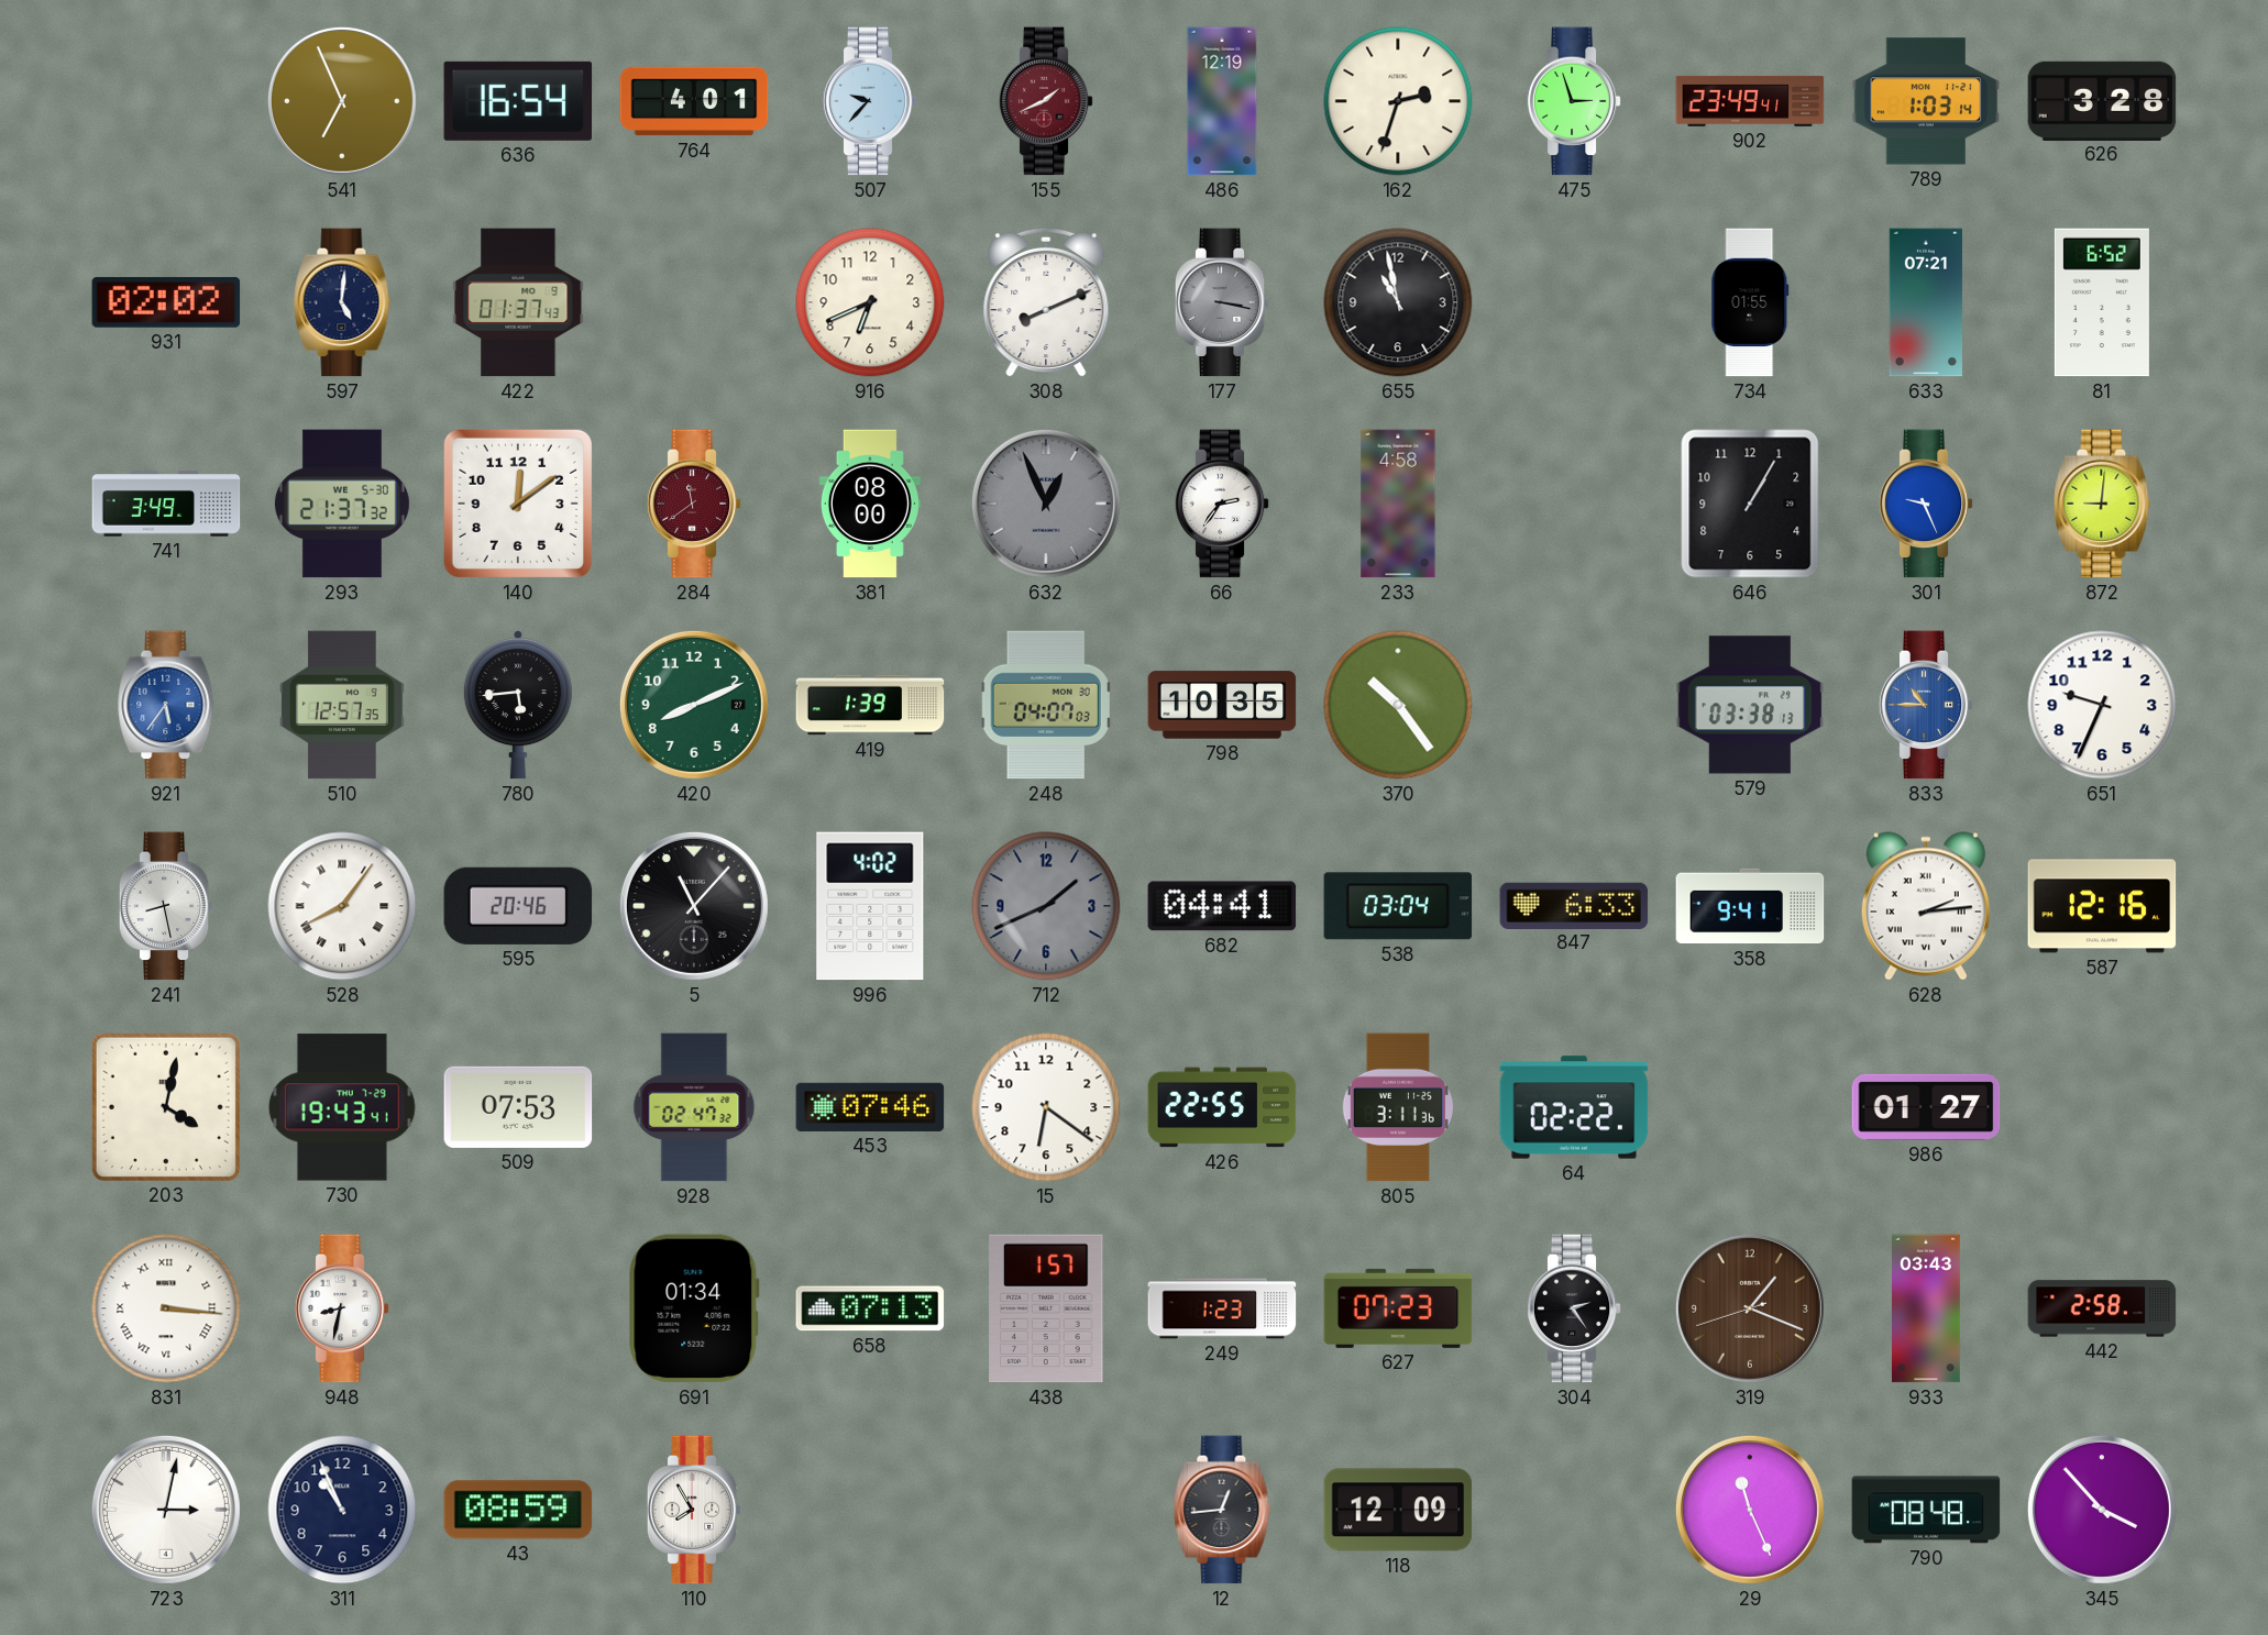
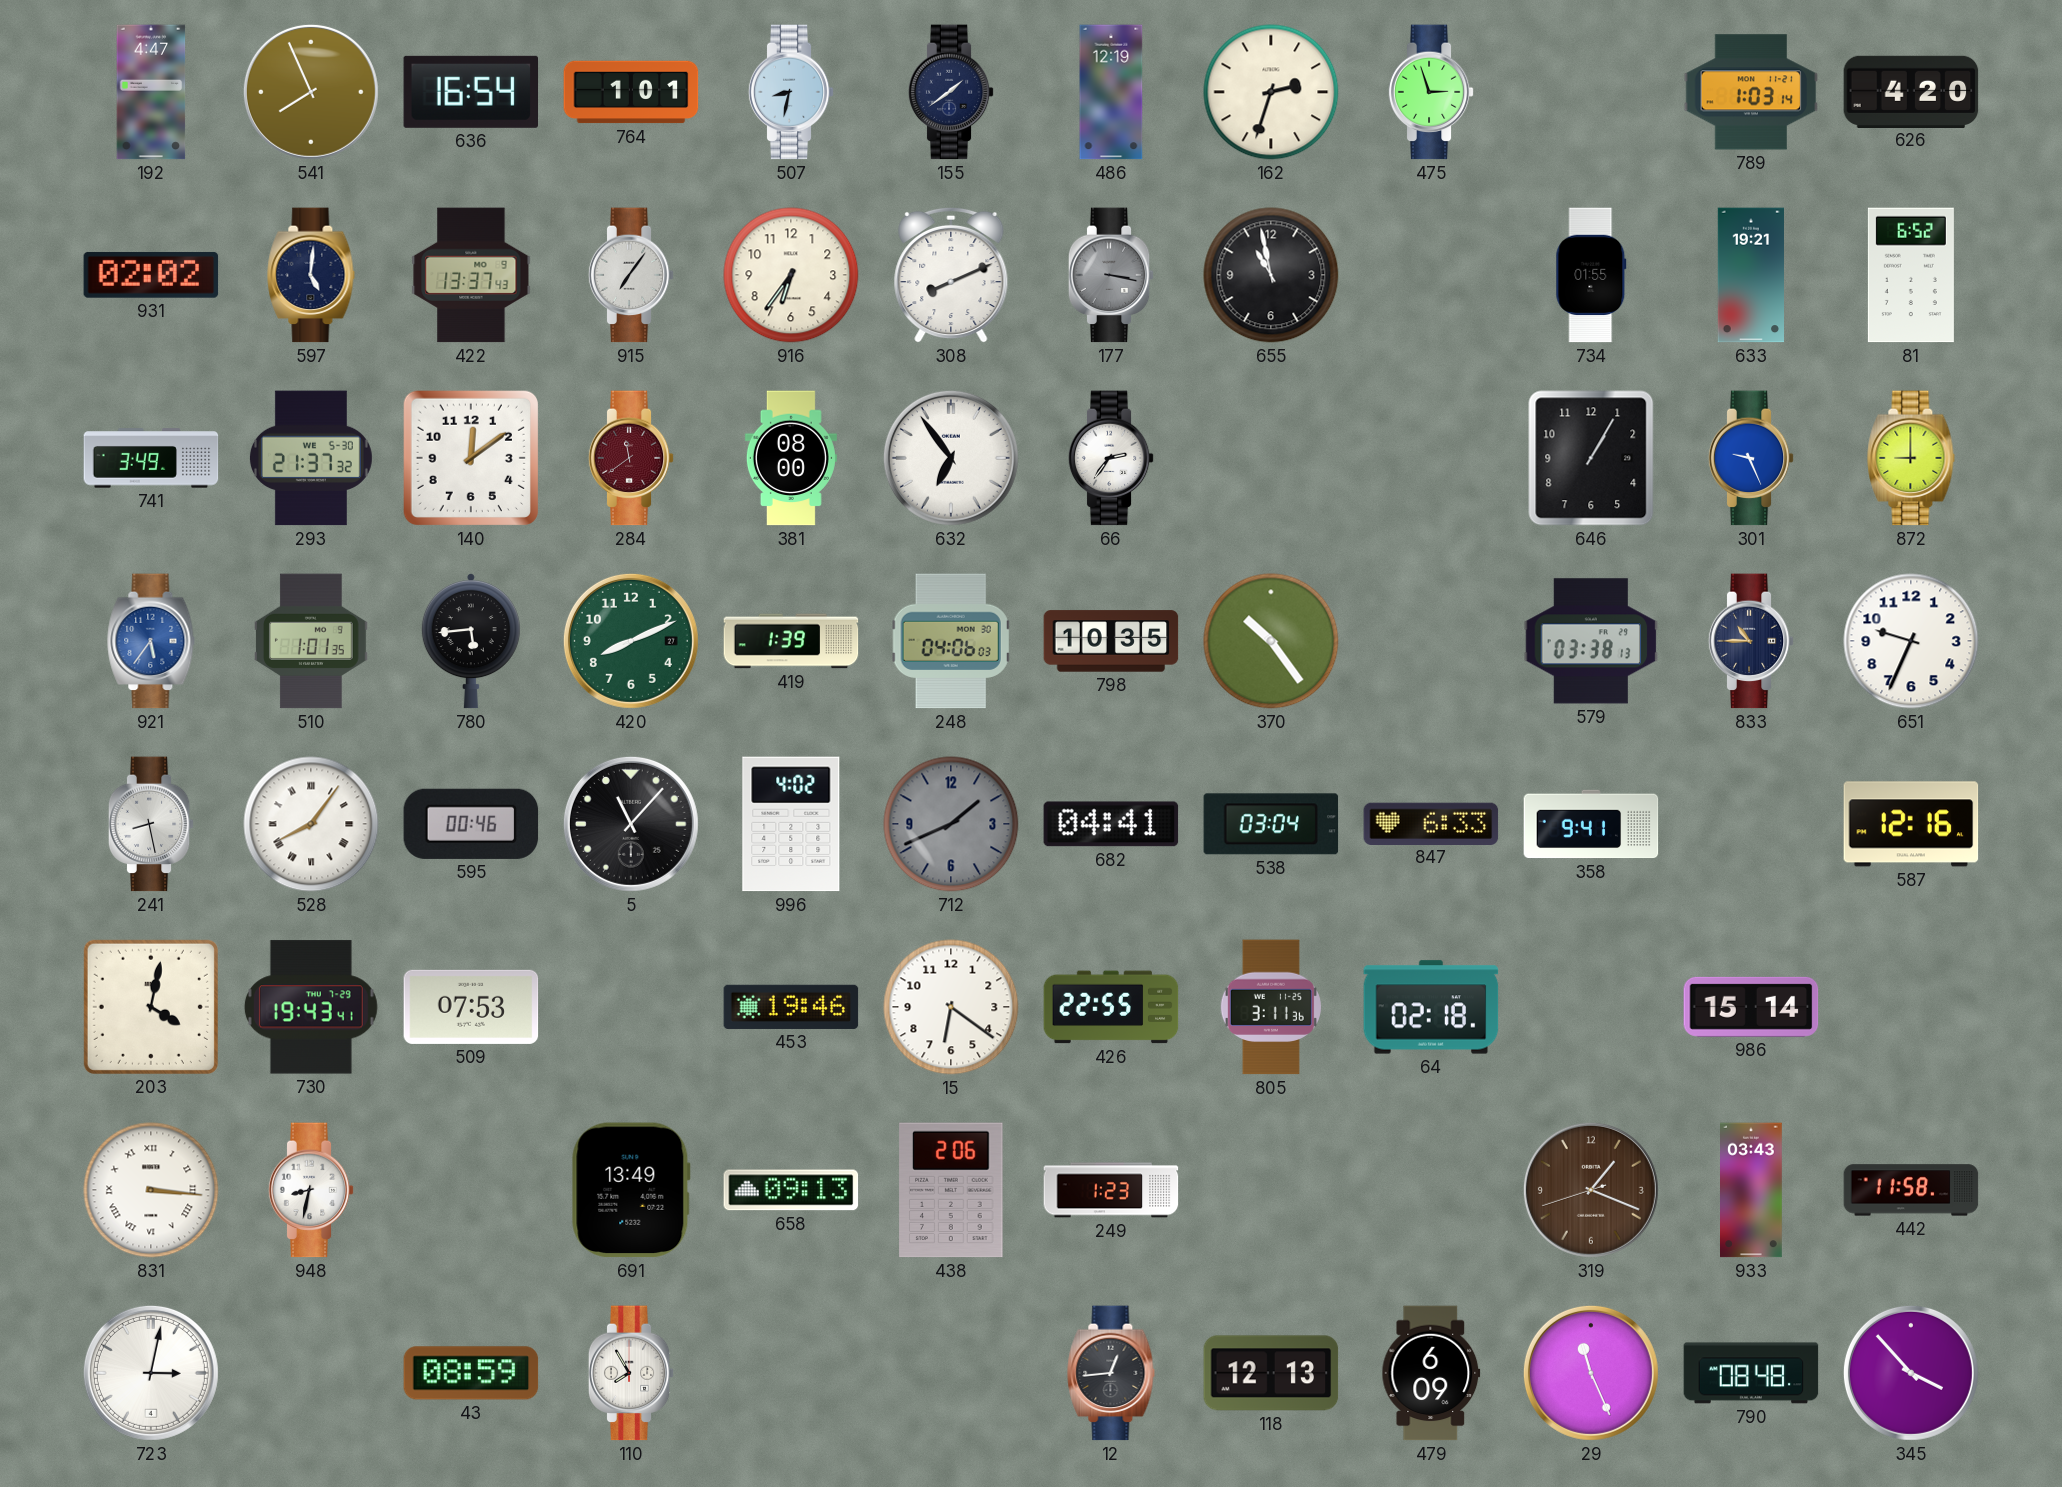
192: none -> 4:47
541: 6:56 -> 7:56
764: 4:01 -> 1:01
507: 9:37 -> 8:32
155: 1:41 -> 1:39
155 dial: burgundy -> navy
902: 23:49 -> none
626: 3:28 -> 4:20
422: 01:37 -> 13:37
915: none -> 7:06
916: 6:41 -> 6:36
633: 07:21 -> 19:21
632: 12:56 -> 6:54
632 dial: grey -> white
233: 4:58 -> none
872: 9:01 -> 9:00
510: 12:57 -> 1:01
248: 04:07 -> 04:06
833 dial: blue -> navy
595: 20:46 -> 00:46
628: 2:14 -> none
928: 02:47 -> none
453: 07:46 -> 19:46
64: 02:22 -> 02:18
986: 01:27 -> 15:14
691: 01:34 -> 13:49
658: 07:13 -> 09:13
438: 1:57 -> 2:06
627: 07:23 -> none
304: 2:24 -> none
442: 2:58 -> 11:58
311: 10:56 -> none
118: 12:09 -> 12:13
479: none -> 6:09
